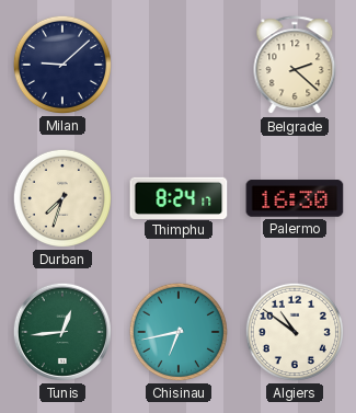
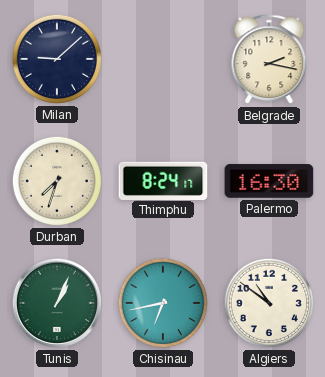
Belgrade: 2:22 -> 2:17
Tunis: 12:44 -> 1:04
